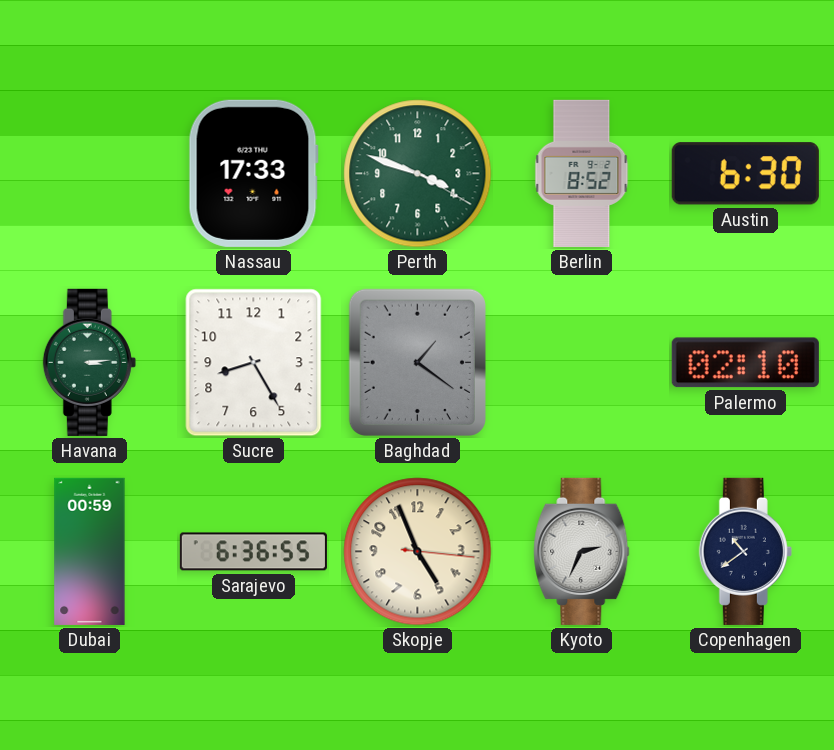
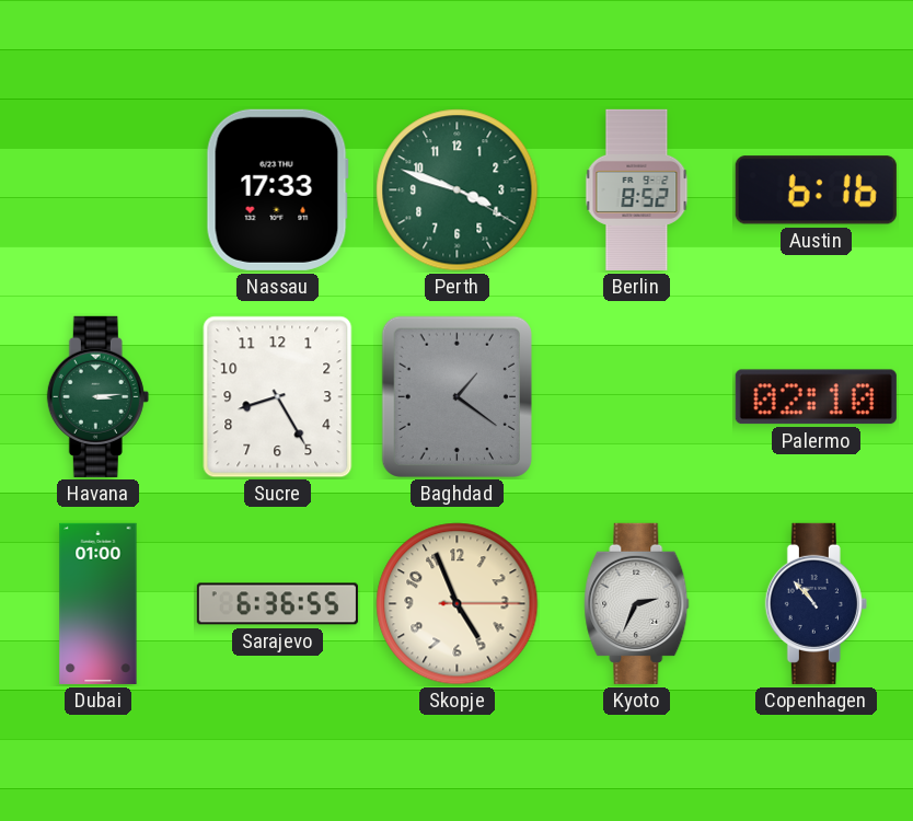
Austin: 6:30 -> 6:16
Dubai: 00:59 -> 01:00
Skopje: 4:56:16 -> 4:56:15
Copenhagen: 10:39 -> 10:53
